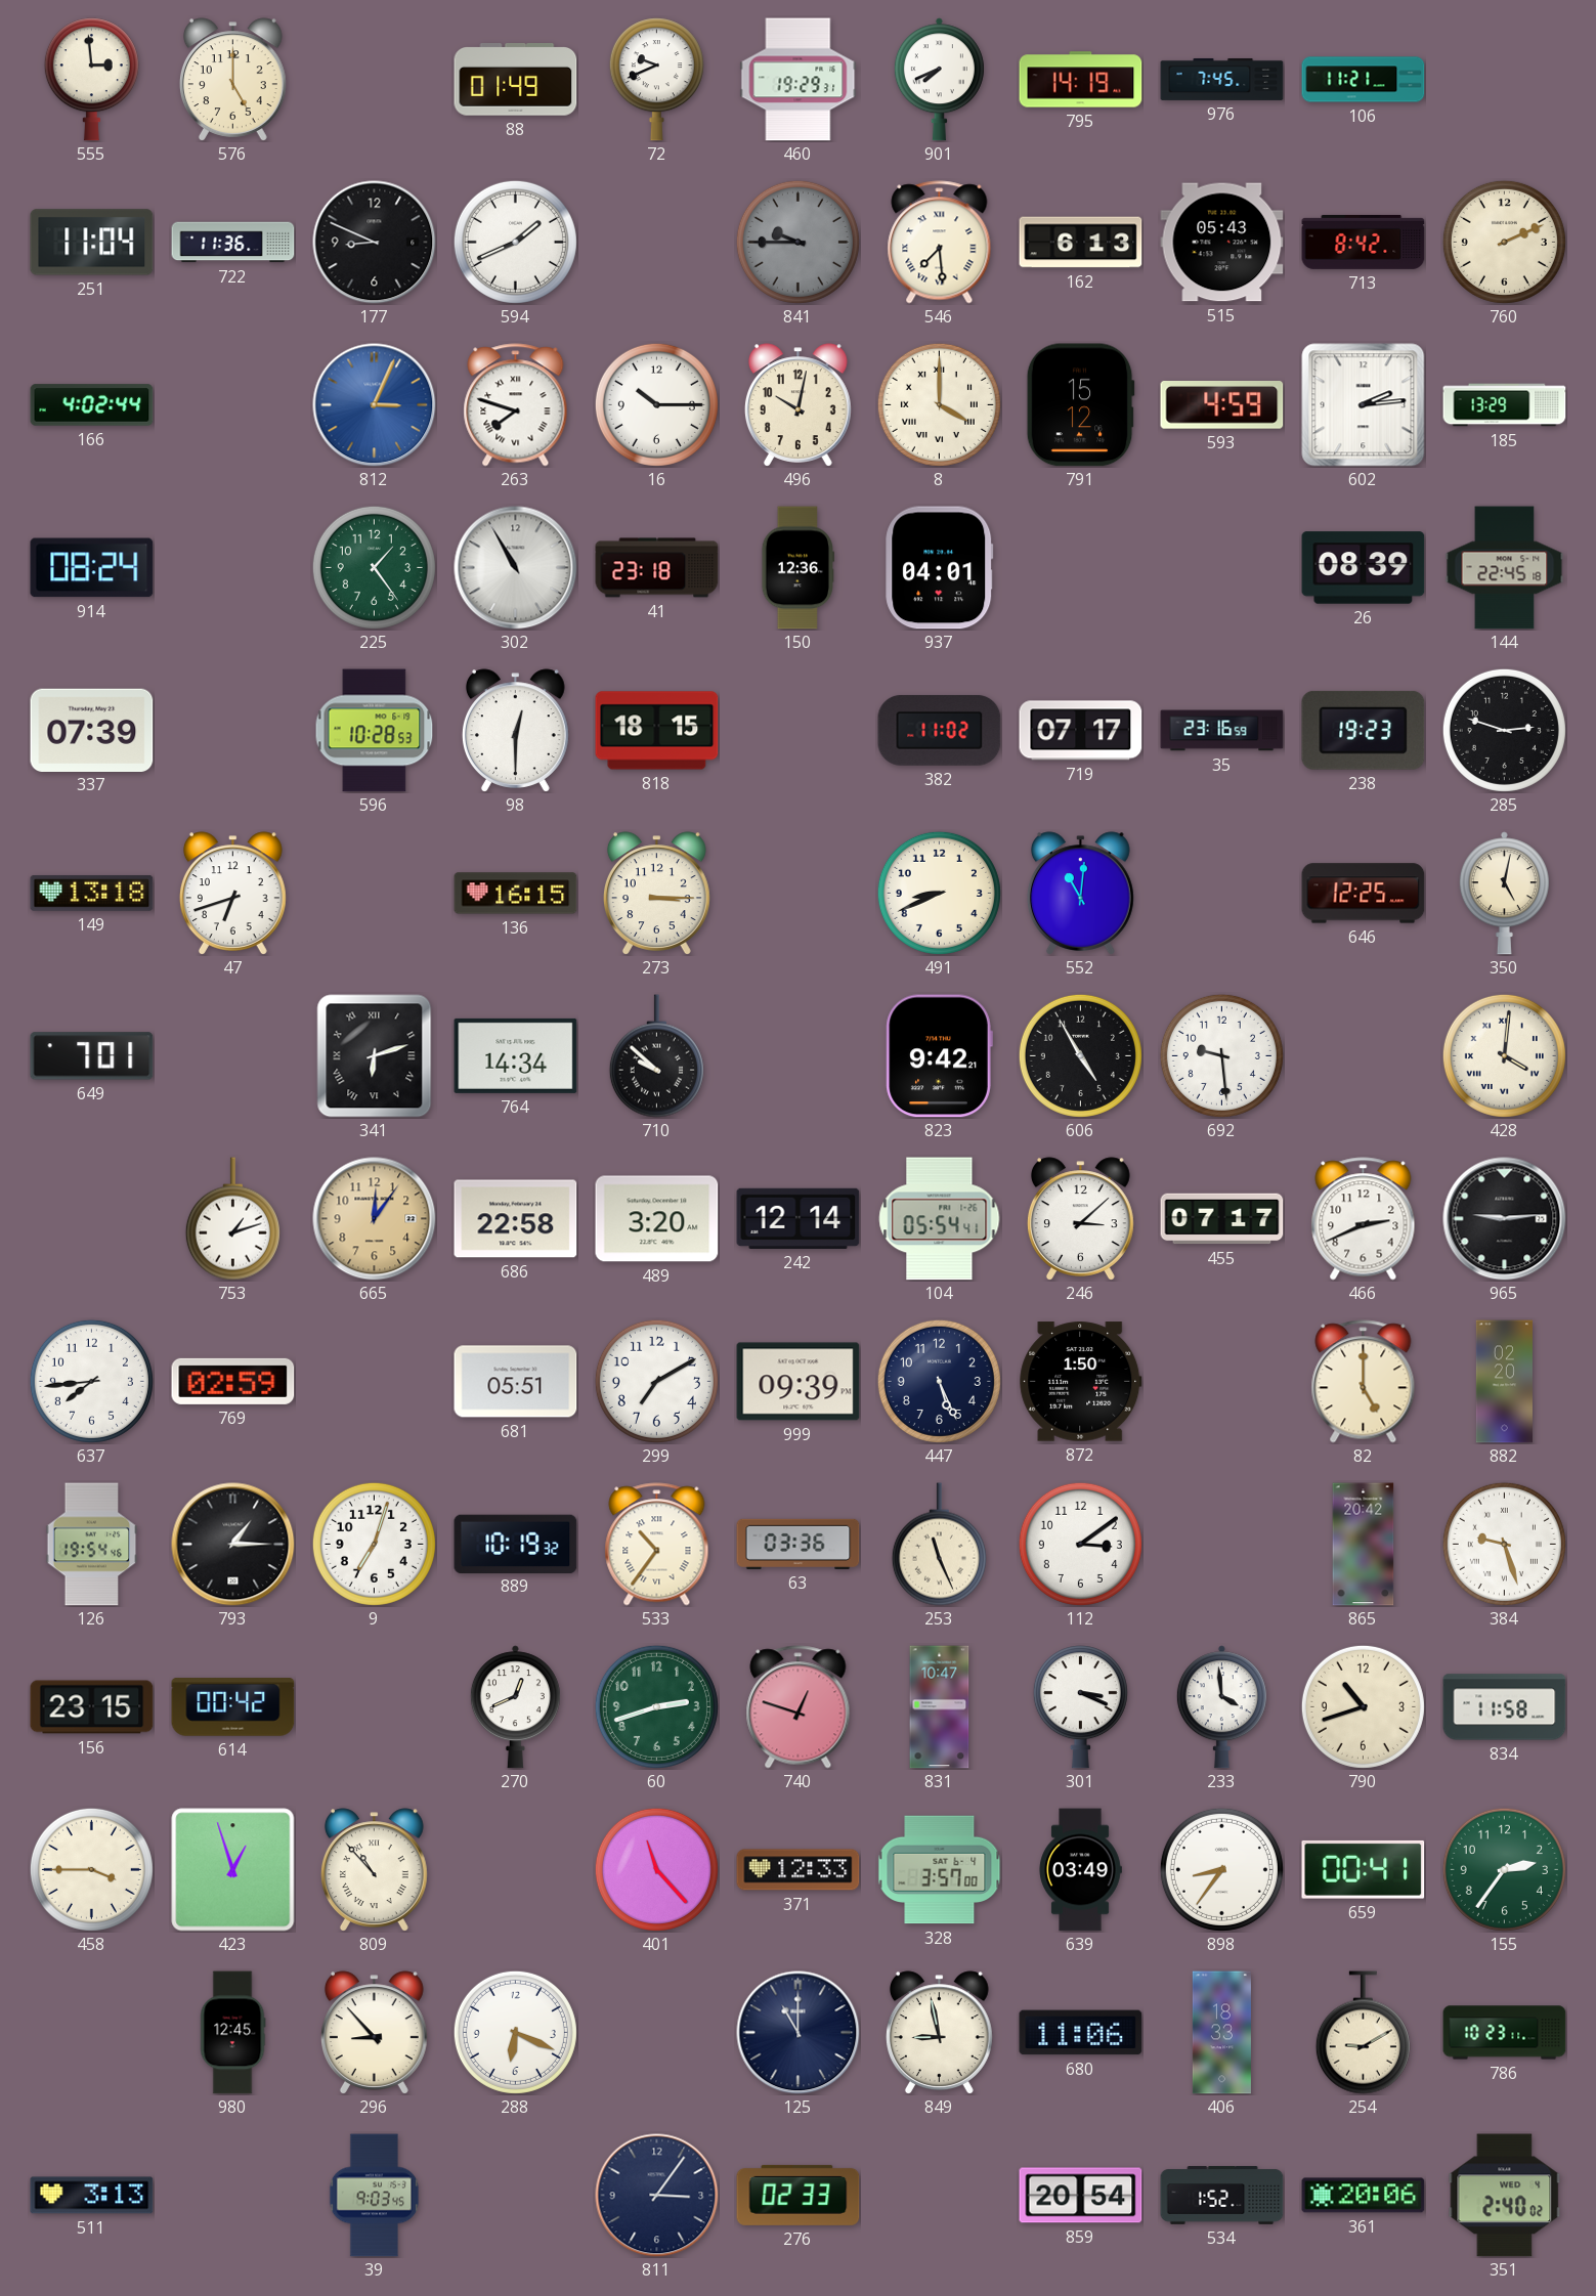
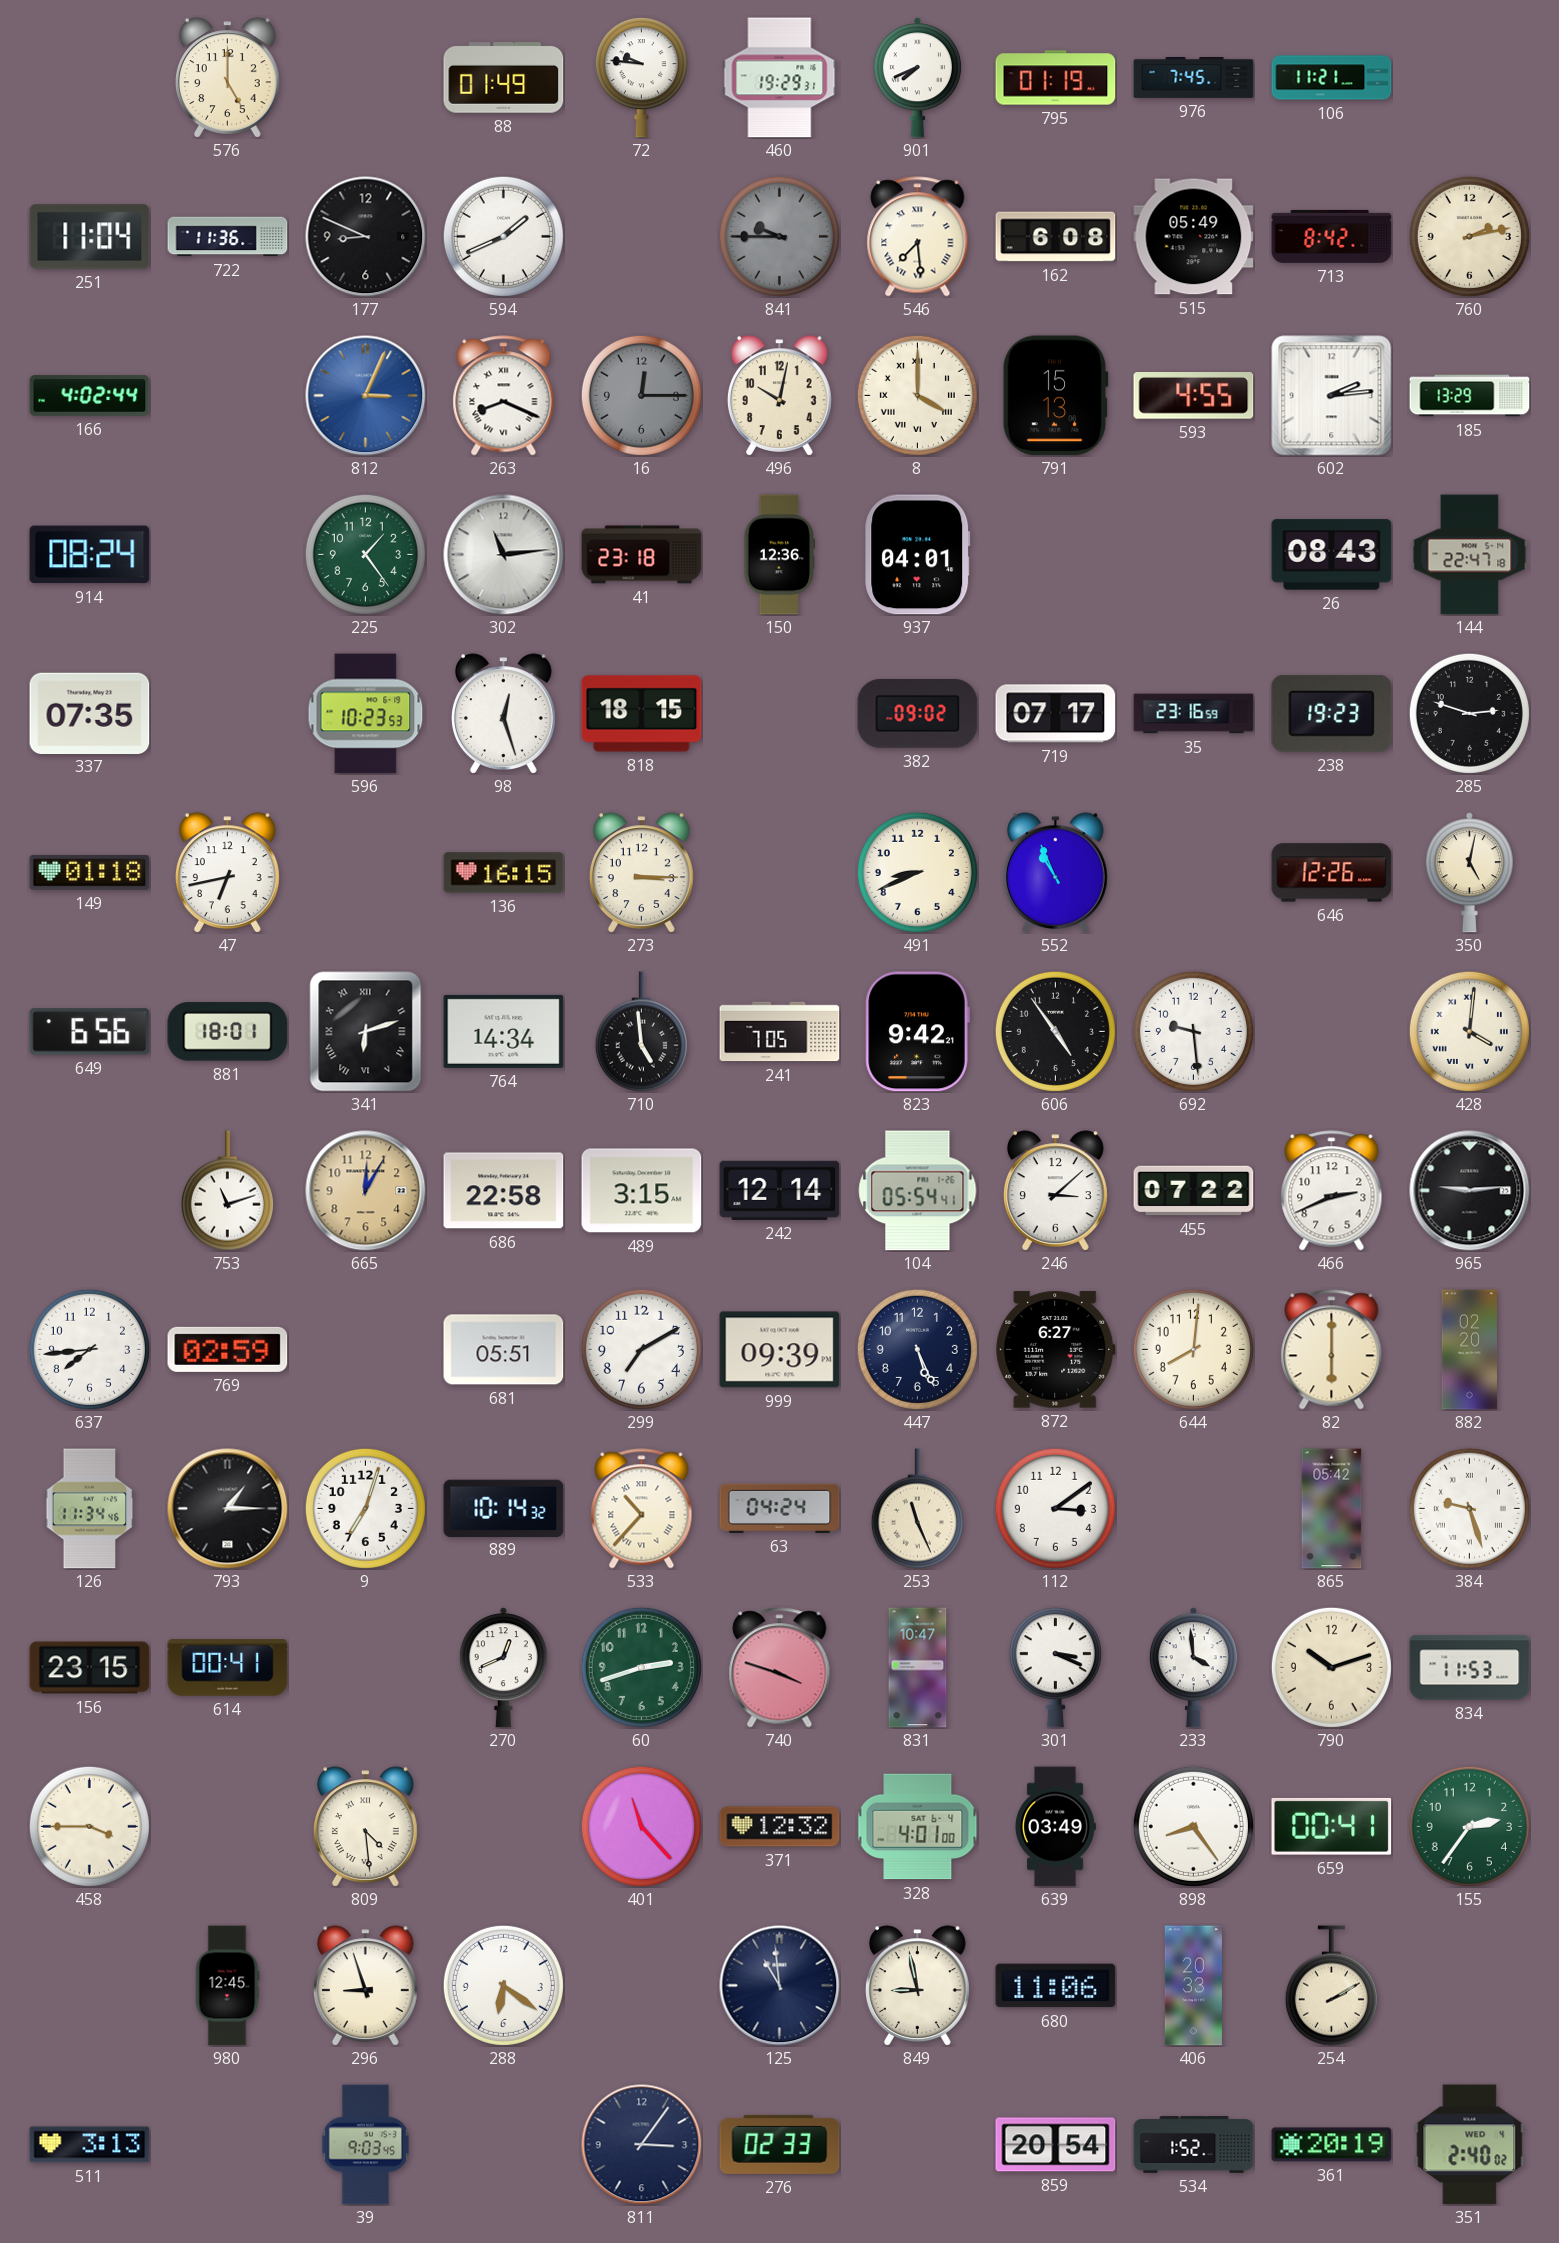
555: 2:59 -> none
72: 9:41 -> 9:46
795: 14:19 -> 01:19
162: 6:13 -> 6:08
515: 05:43 -> 05:49
760: 2:11 -> 2:13
263: 7:48 -> 8:19
16: 10:15 -> 12:15
16 dial: white -> grey
791: 15:12 -> 15:13
593: 4:59 -> 4:55
302: 10:55 -> 11:14
26: 08:39 -> 08:43
144: 22:45 -> 22:47
337: 07:39 -> 07:35
596: 10:28 -> 10:23
98: 12:30 -> 12:27
382: 11:02 -> 09:02
149: 13:18 -> 01:18
47: 6:42 -> 6:43
552: 11:01 -> 10:56
646: 12:25 -> 12:26
649: 7:01 -> 6:56
881: none -> 18:01
710: 9:52 -> 4:59
241: none -> 7:05
606: 4:55 -> 4:54
753: 1:12 -> 11:12
665: 12:06 -> 12:05
489: 3:20 -> 3:15
455: 07:17 -> 07:22
872: 1:50 -> 6:27
644: none -> 8:01
82: 5:00 -> 6:00
126: 19:54 -> 11:34
889: 10:19 -> 10:14
533: 10:36 -> 10:37
63: 03:36 -> 04:24
865: 20:42 -> 05:42
614: 00:42 -> 00:41
740: 12:48 -> 3:48
790: 10:42 -> 10:12
834: 11:58 -> 11:53
423: 12:57 -> none
809: 10:53 -> 4:29
371: 12:33 -> 12:32
328: 3:57 -> 4:01
898: 8:36 -> 8:24
296: 8:53 -> 8:57
288: 6:19 -> 6:21
125: 11:00 -> 10:59
406: 18:33 -> 20:33
254: 9:10 -> 2:10
786: 10:23 -> none
361: 20:06 -> 20:19
